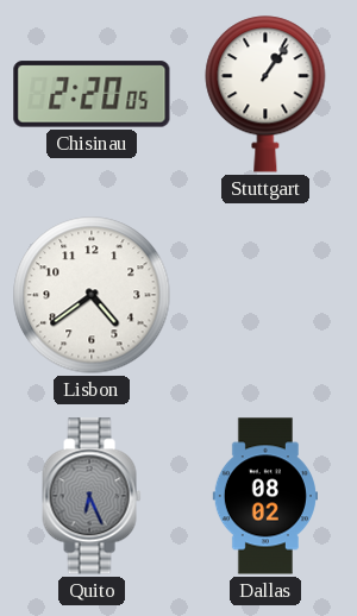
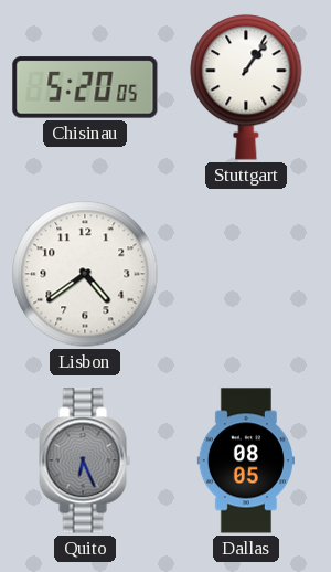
Chisinau: 2:20 -> 5:20
Dallas: 08:02 -> 08:05
